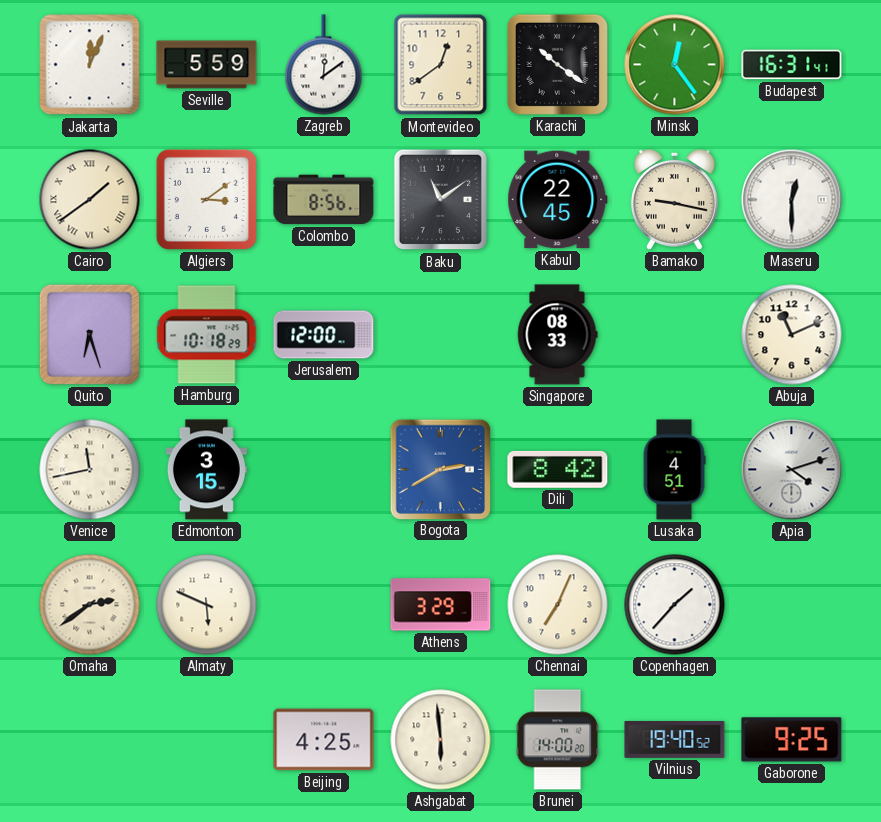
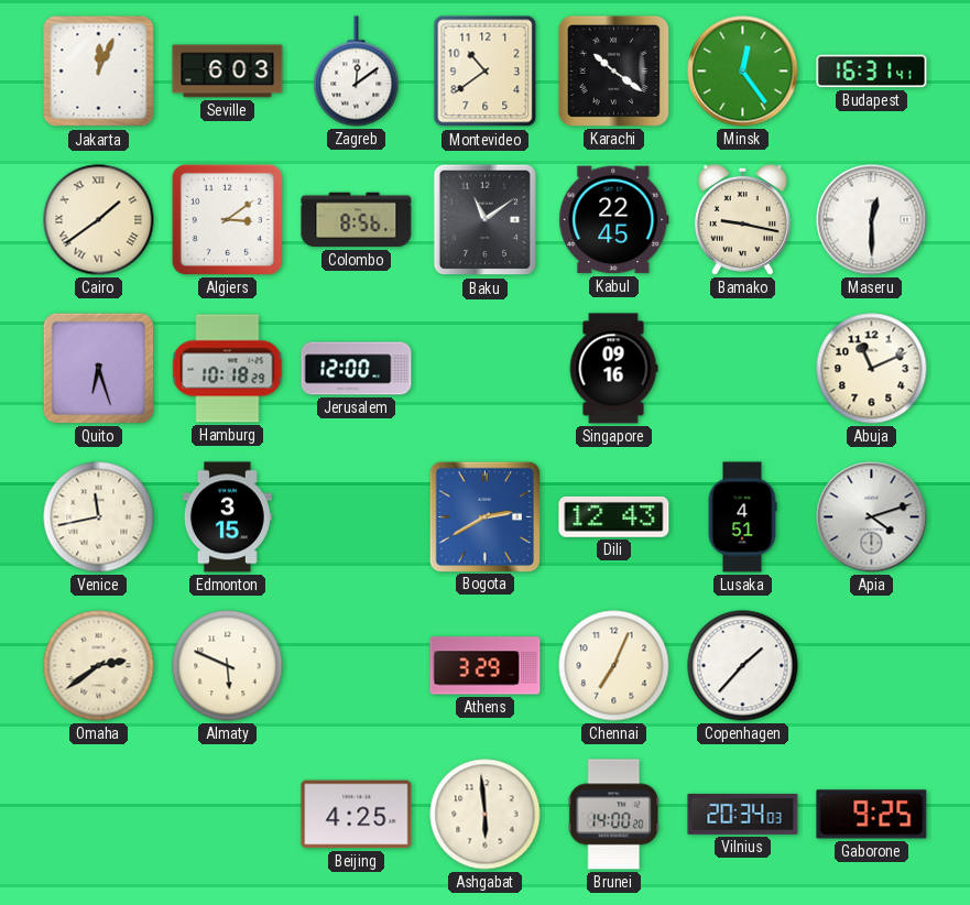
Seville: 5:59 -> 6:03
Montevideo: 12:39 -> 10:39
Singapore: 08:33 -> 09:16
Dili: 8:42 -> 12:43
Vilnius: 19:40 -> 20:34
